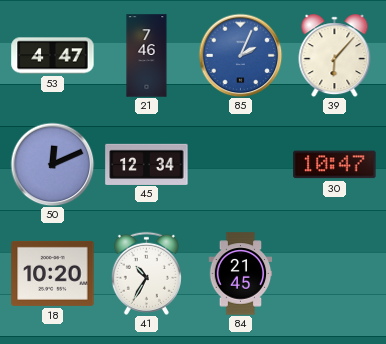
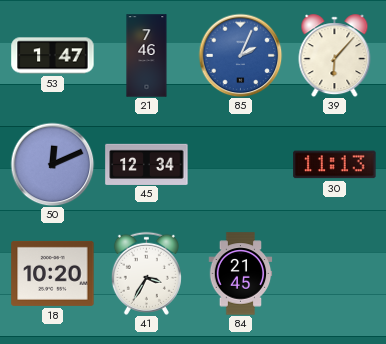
53: 4:47 -> 1:47
30: 10:47 -> 11:13
41: 10:35 -> 3:35
